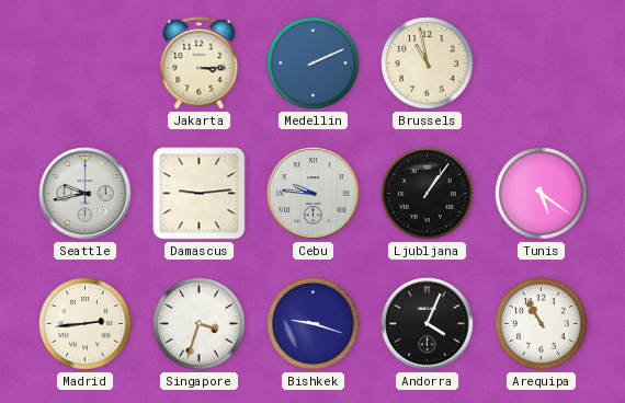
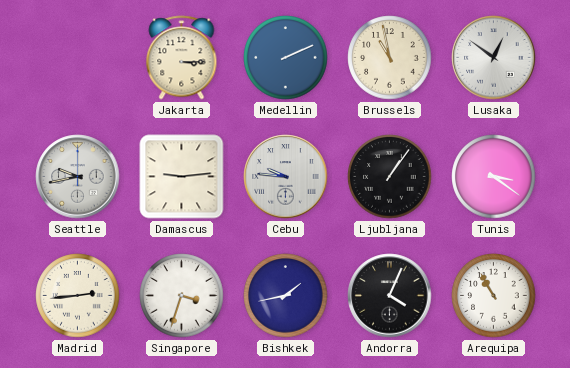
Lusaka: none -> 12:51
Tunis: 5:21 -> 3:21
Bishkek: 9:18 -> 1:43
